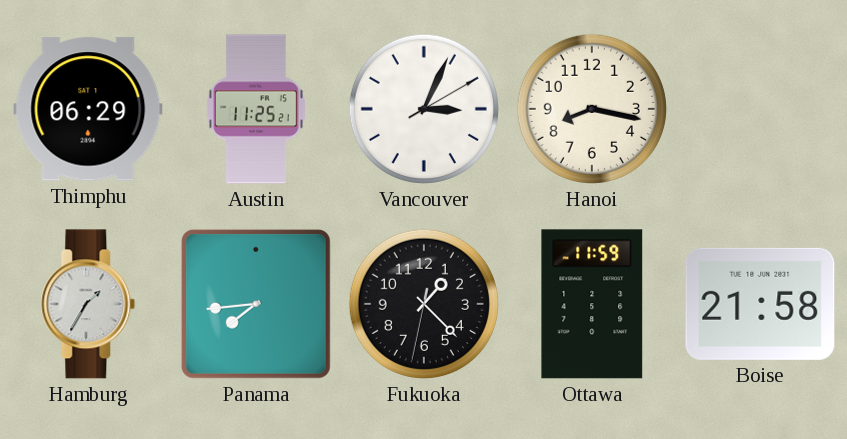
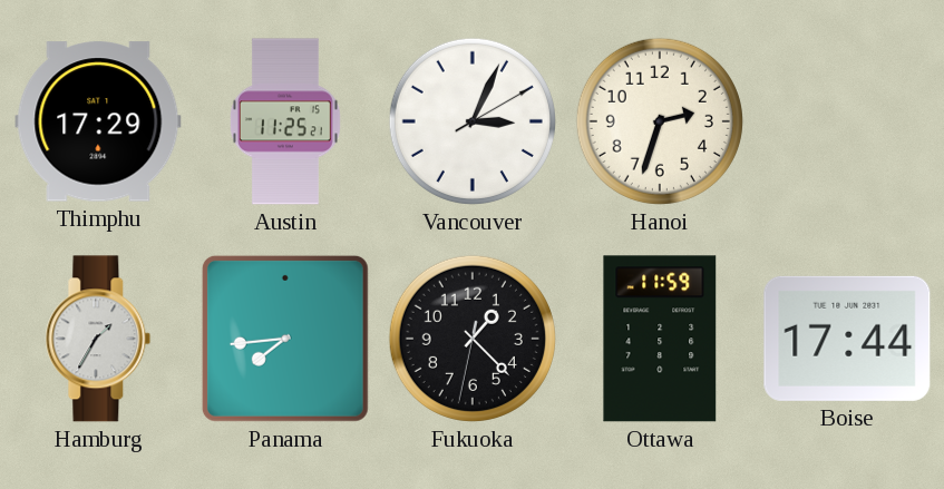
Thimphu: 06:29 -> 17:29
Hanoi: 8:17 -> 2:33
Boise: 21:58 -> 17:44
